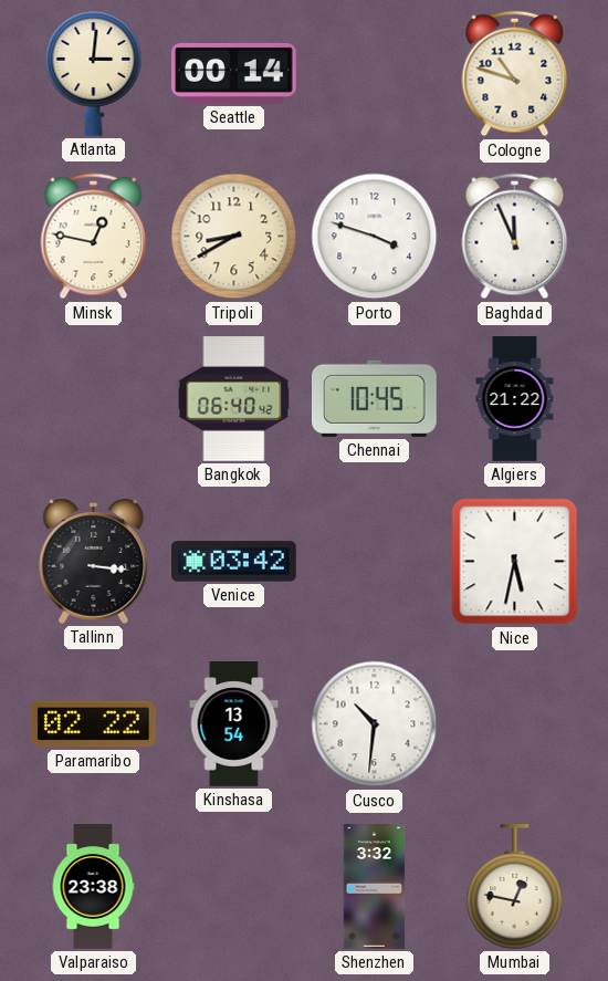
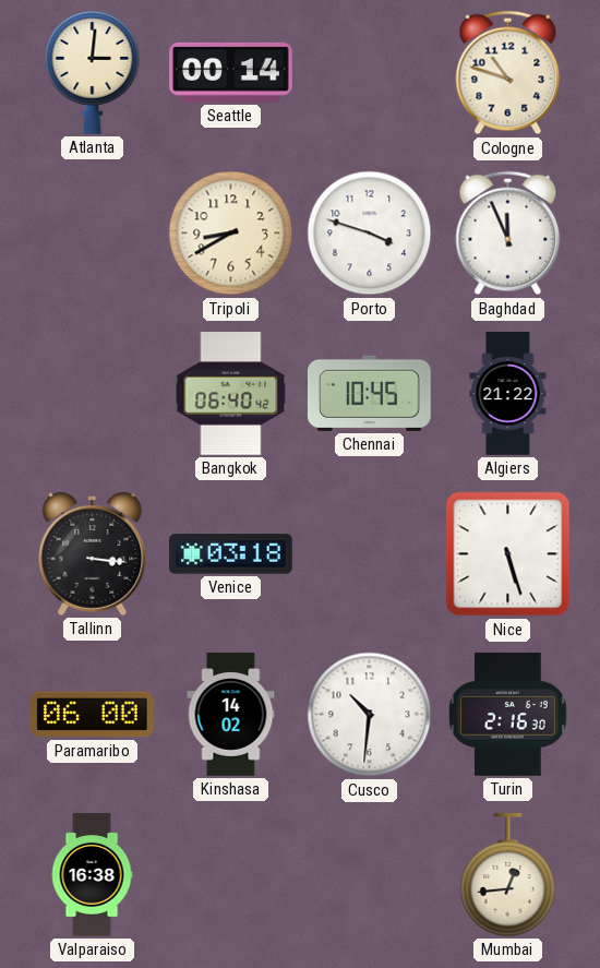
Minsk: 12:47 -> none
Venice: 03:42 -> 03:18
Nice: 5:32 -> 5:27
Paramaribo: 02:22 -> 06:00
Kinshasa: 13:54 -> 14:02
Turin: none -> 2:16
Valparaiso: 23:38 -> 16:38
Shenzhen: 3:32 -> none
Mumbai: 12:47 -> 12:44
